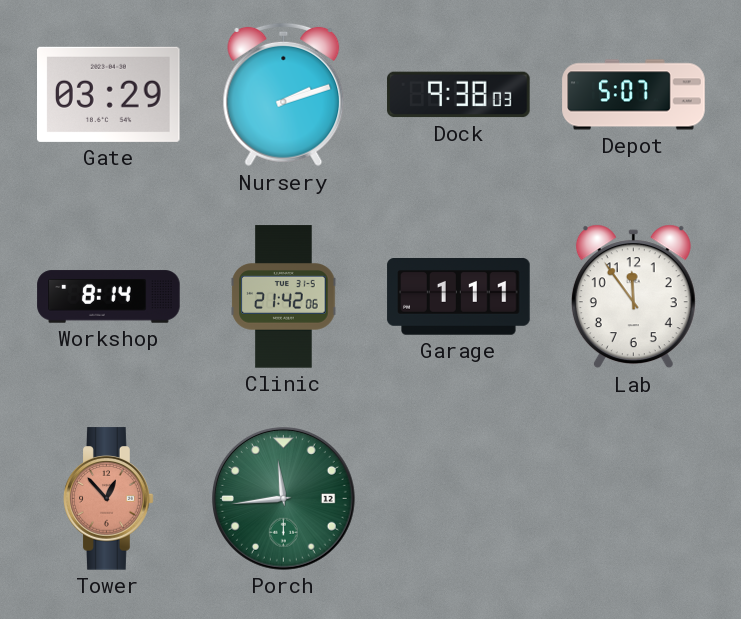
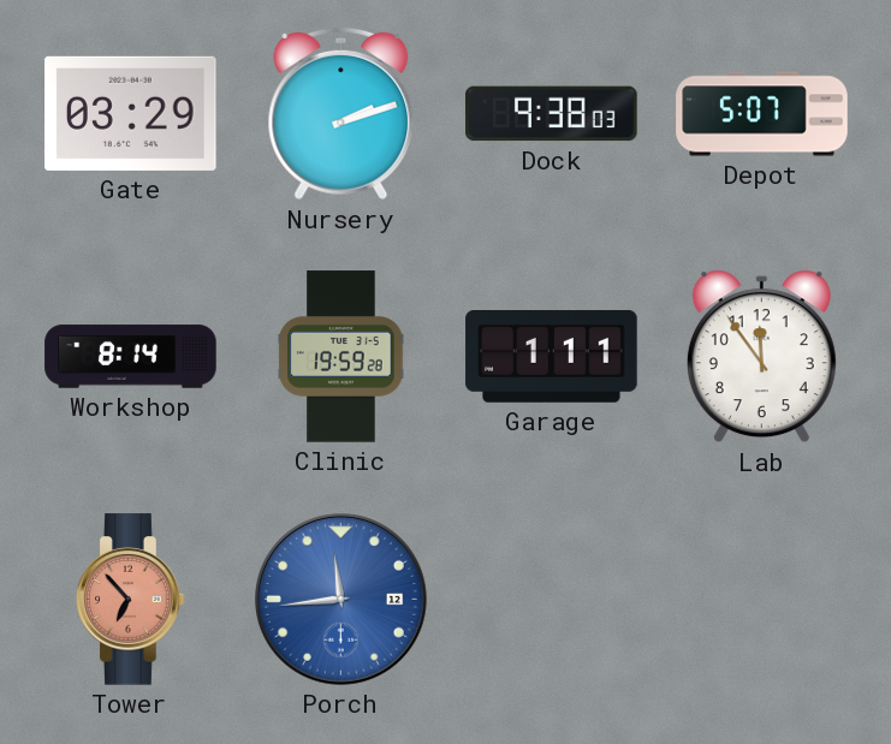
Clinic: 21:42 -> 19:59
Tower: 12:53 -> 6:53
Porch dial: green -> blue
